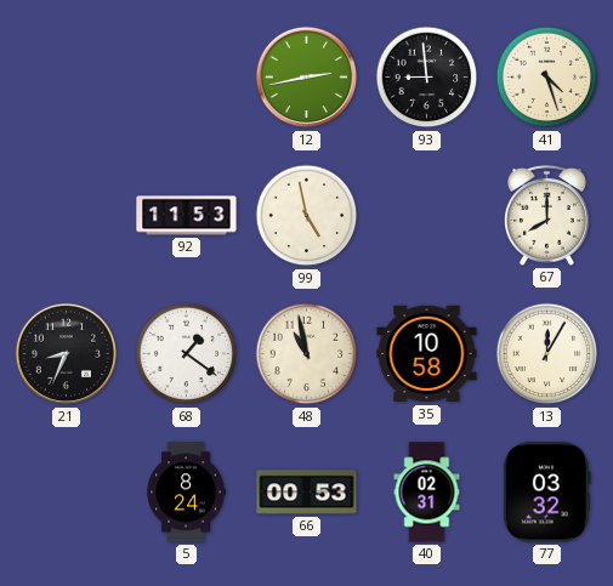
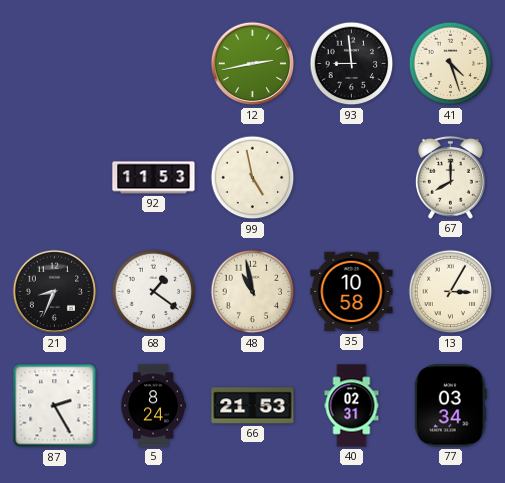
13: 12:05 -> 3:05
87: none -> 2:25
66: 00:53 -> 21:53
77: 03:32 -> 03:34
